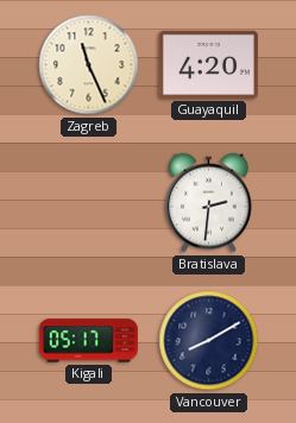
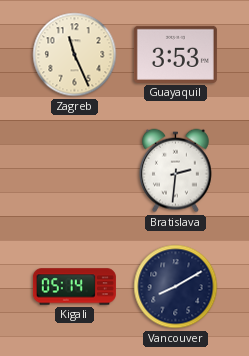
Guayaquil: 4:20 -> 3:53
Kigali: 05:17 -> 05:14
